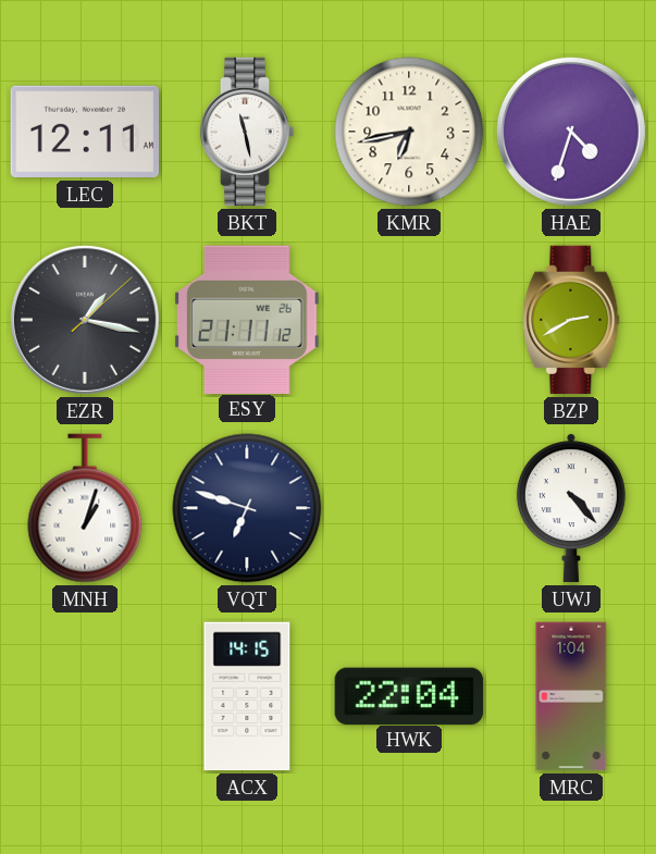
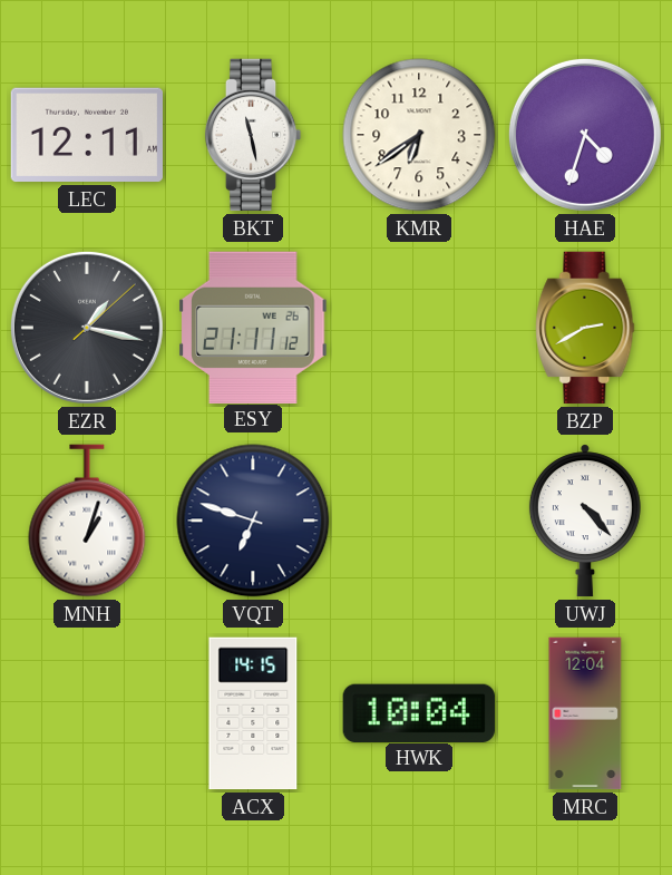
KMR: 6:43 -> 6:39
HWK: 22:04 -> 10:04
MRC: 1:04 -> 12:04
